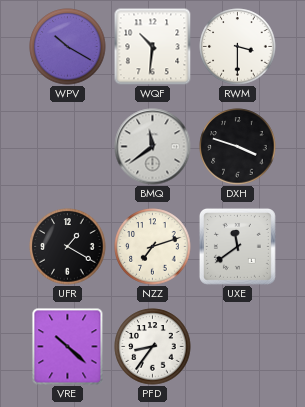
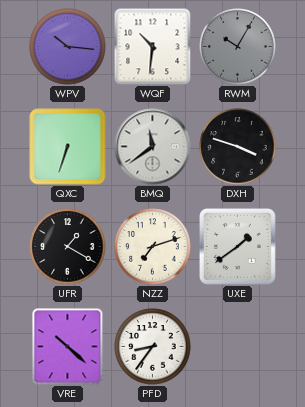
WPV: 10:20 -> 10:16
RWM: 3:30 -> 10:05
RWM dial: white -> grey
QXC: none -> 6:33
UXE: 11:39 -> 1:39
